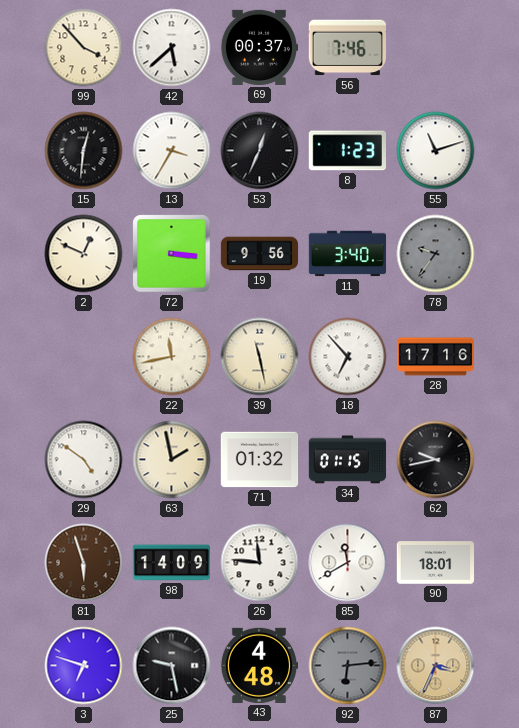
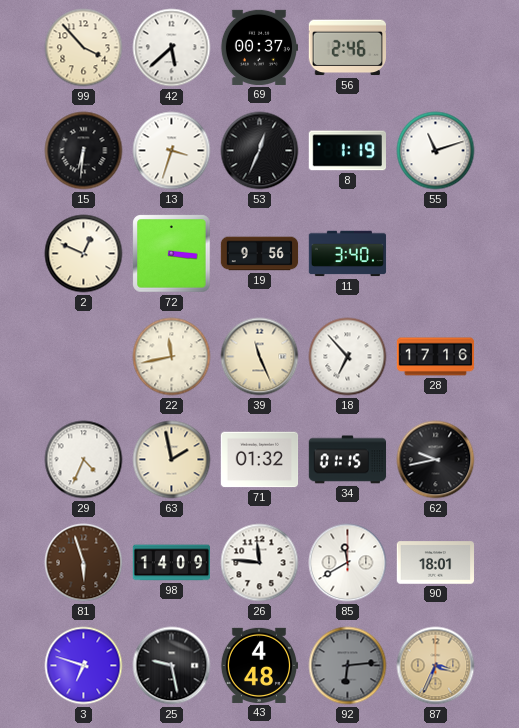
56: 7:46 -> 2:46
15: 12:31 -> 6:31
13: 3:35 -> 3:33
8: 1:23 -> 1:19
78: 9:36 -> none
39: 11:28 -> 11:26
29: 4:51 -> 4:34
